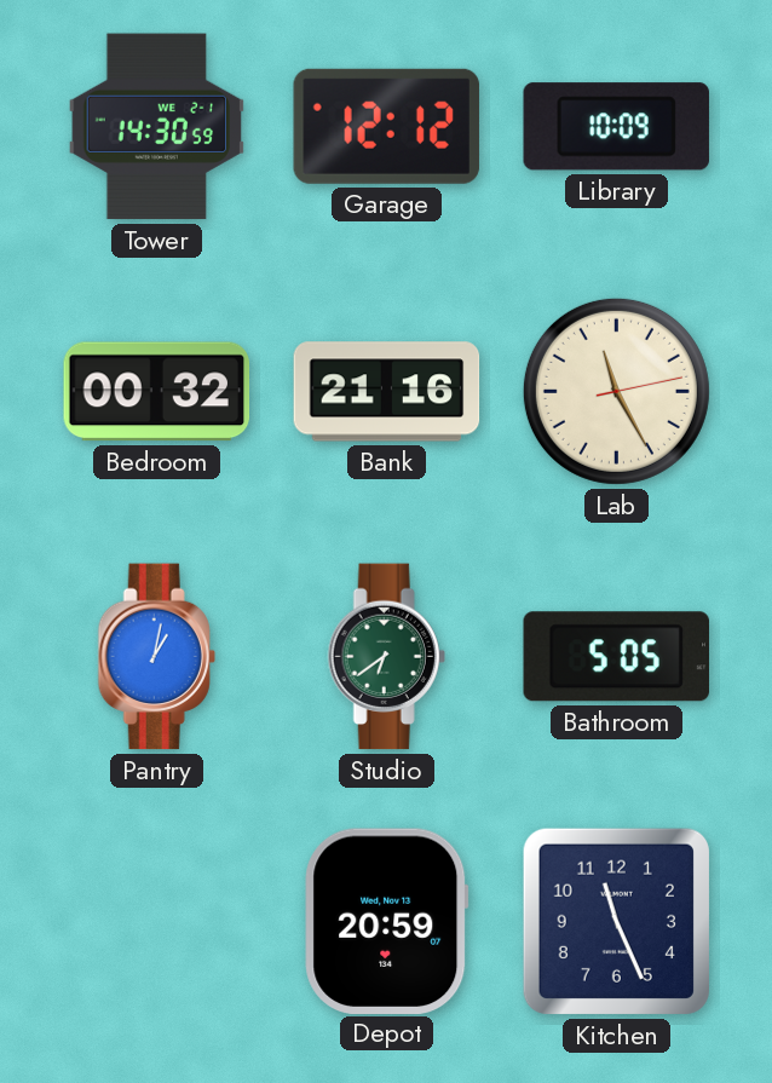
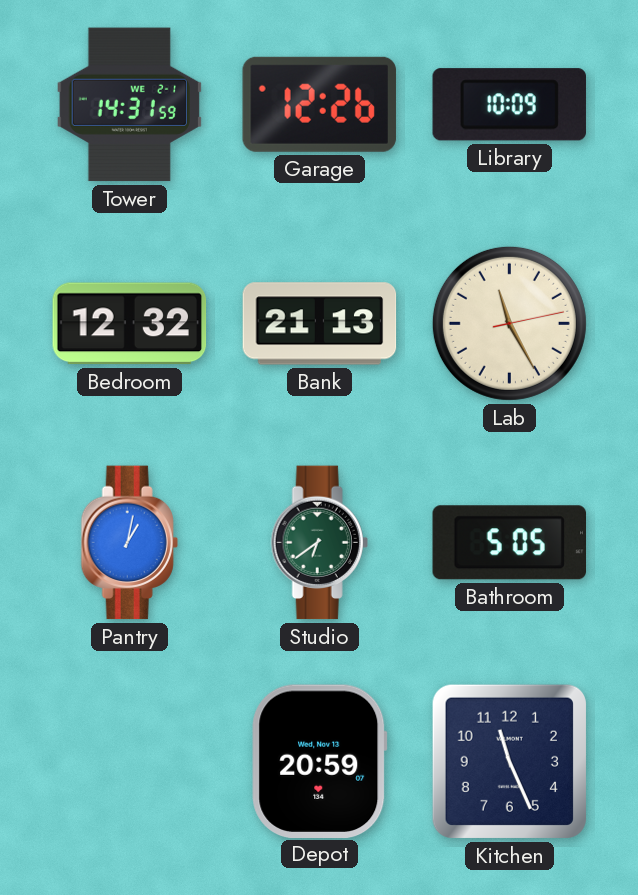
Tower: 14:30 -> 14:31
Garage: 12:12 -> 12:26
Bedroom: 00:32 -> 12:32
Bank: 21:16 -> 21:13
